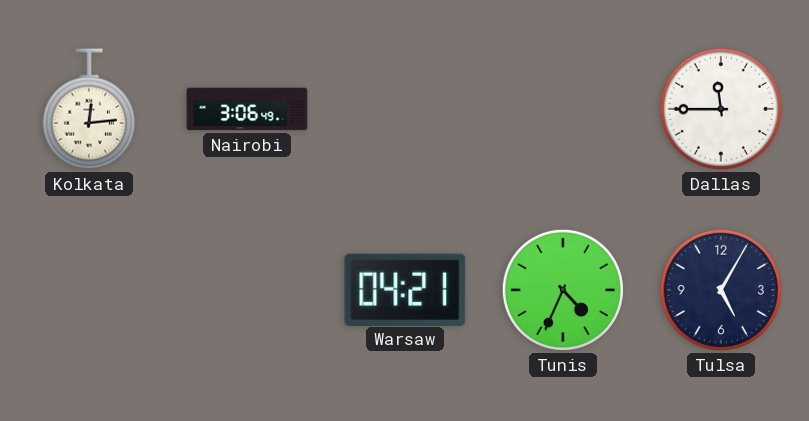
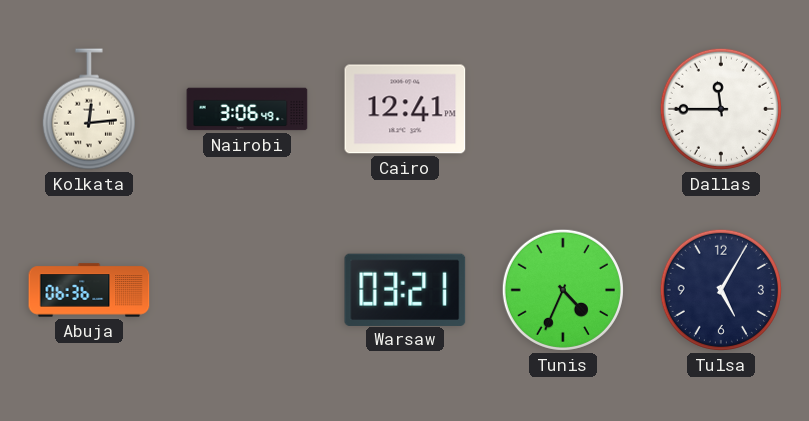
Cairo: none -> 12:41
Abuja: none -> 06:36
Warsaw: 04:21 -> 03:21
